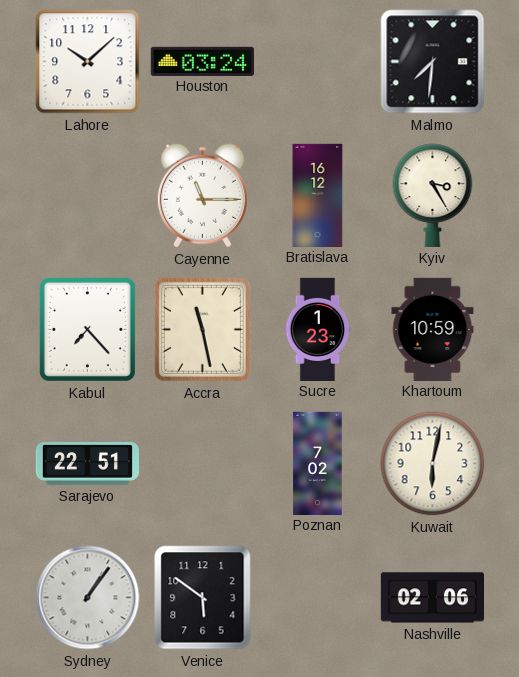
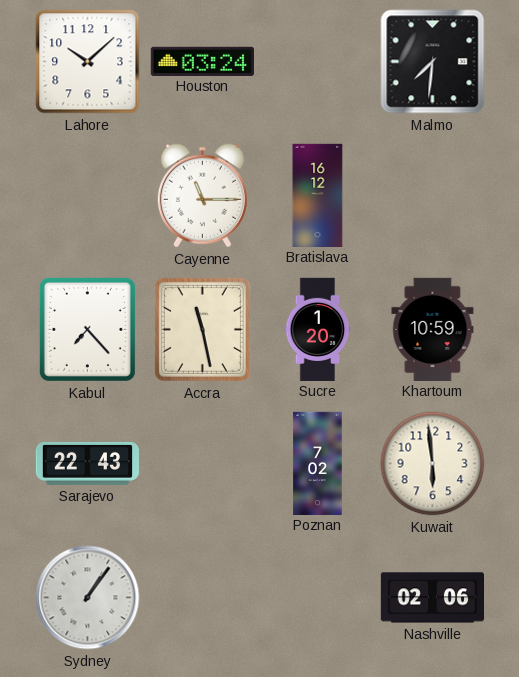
Kyiv: 3:25 -> none
Sucre: 1:23 -> 1:20
Sarajevo: 22:51 -> 22:43
Kuwait: 6:02 -> 5:59
Venice: 5:51 -> none
